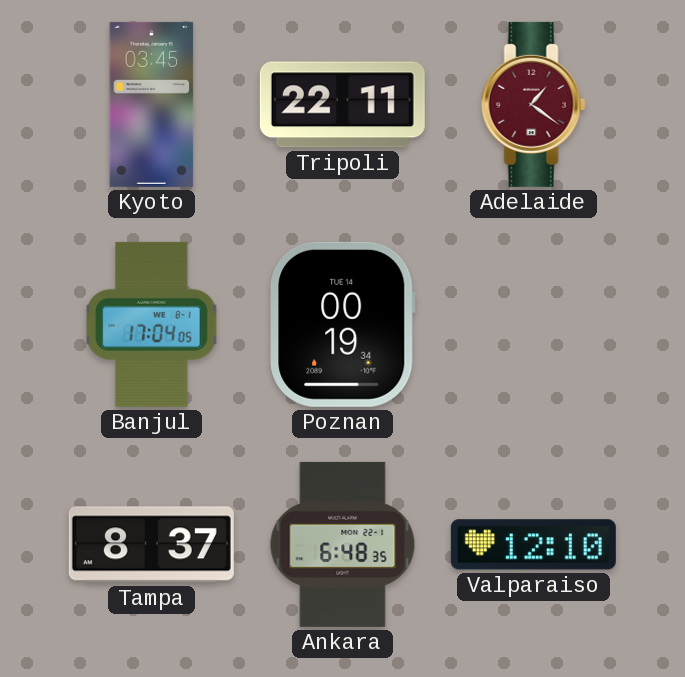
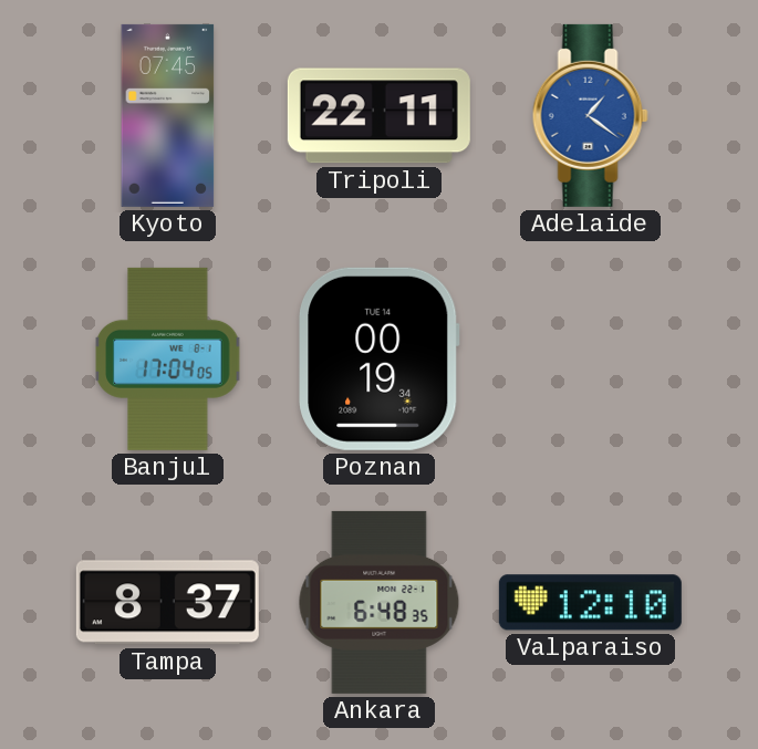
Kyoto: 03:45 -> 07:45
Adelaide dial: burgundy -> blue
